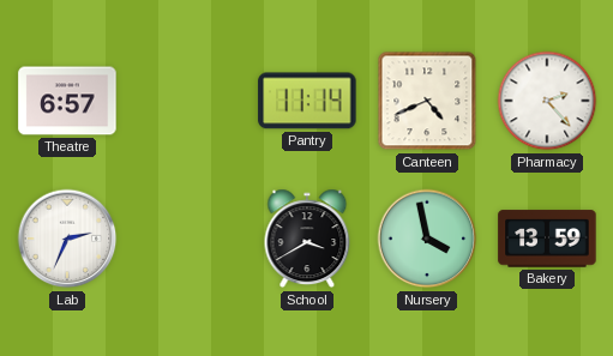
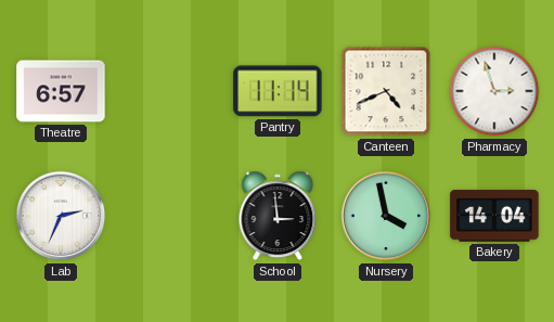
Pharmacy: 2:23 -> 2:57
School: 3:40 -> 2:59
Bakery: 13:59 -> 14:04
